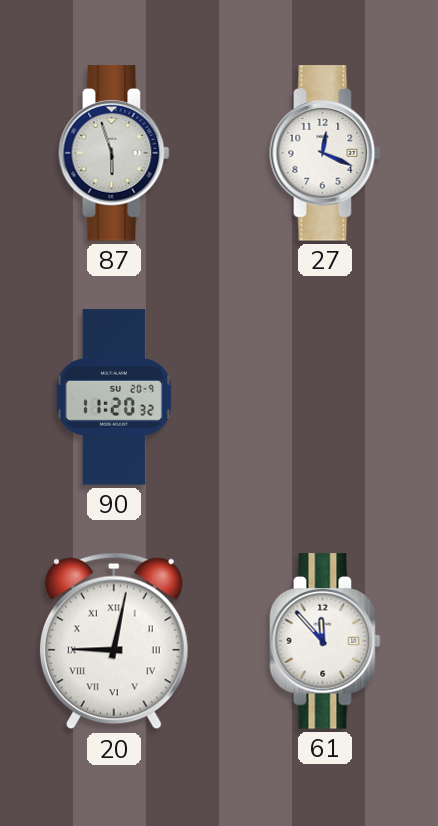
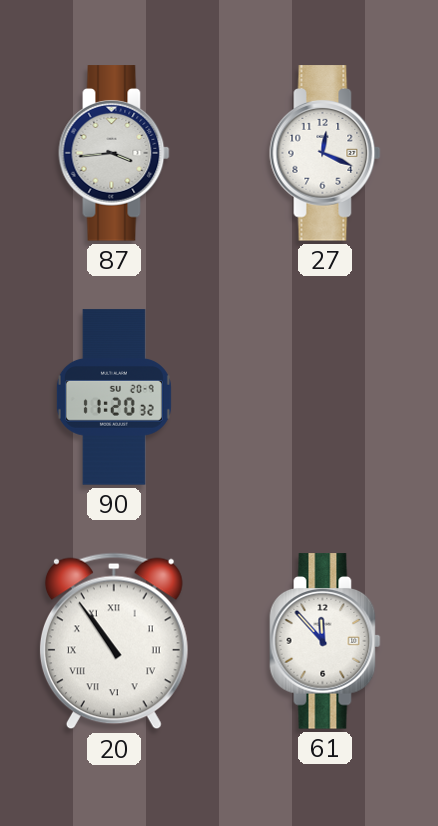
87: 5:57 -> 3:44
20: 9:02 -> 10:54
